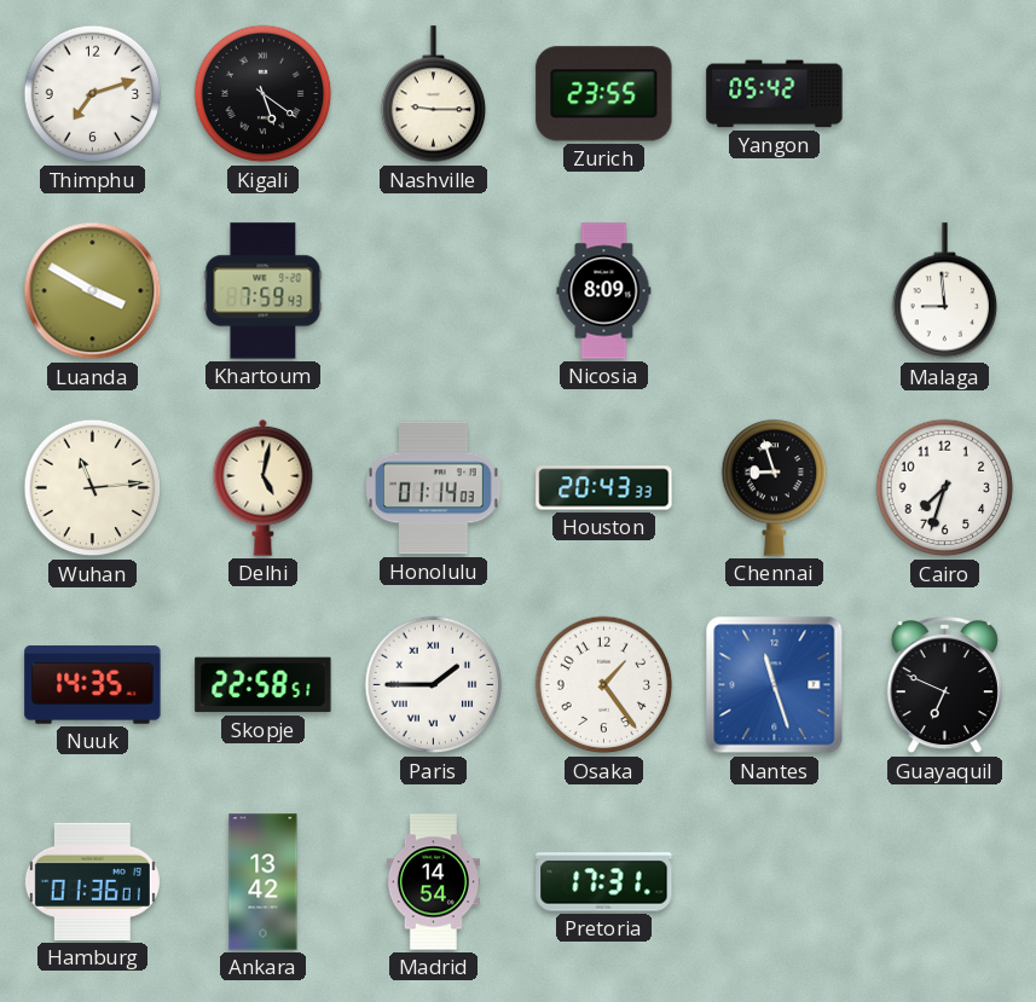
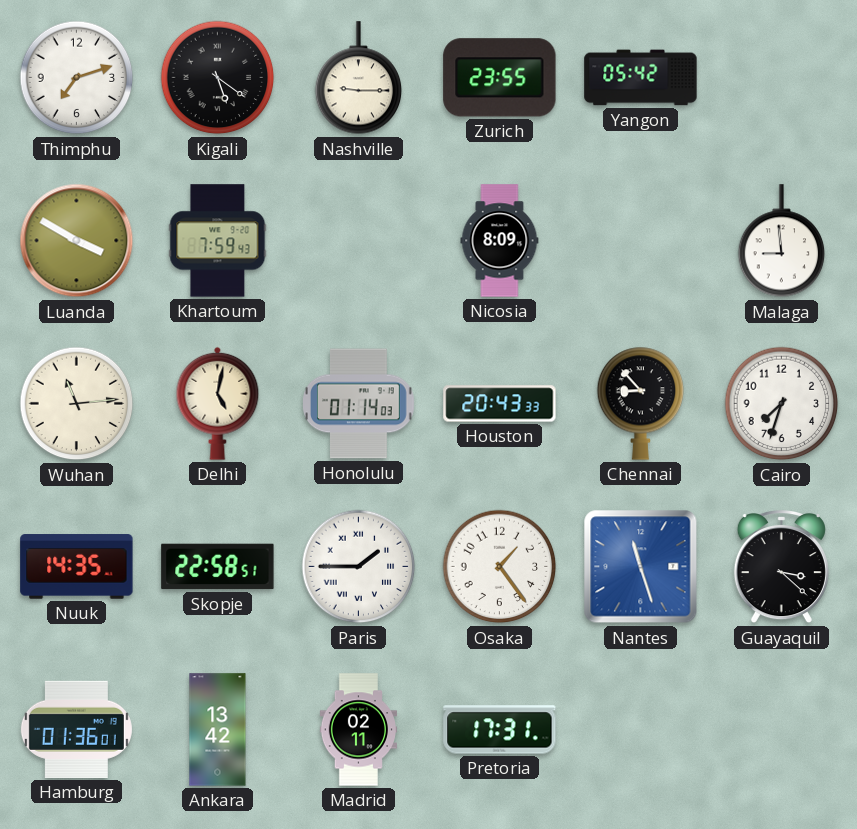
Chennai: 8:57 -> 8:53
Guayaquil: 6:49 -> 3:22
Madrid: 14:54 -> 02:11
